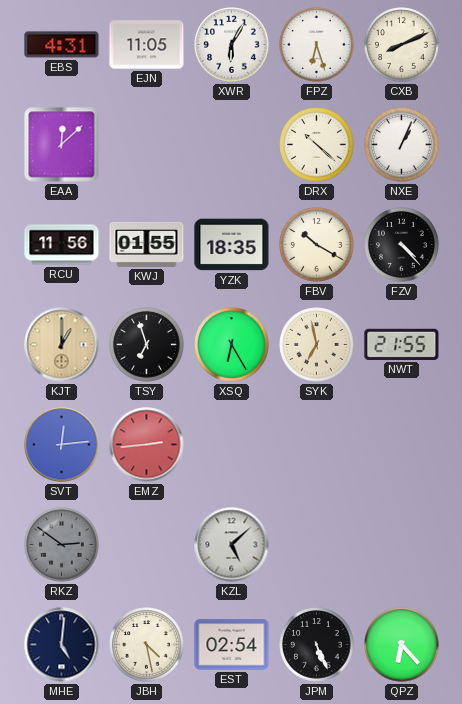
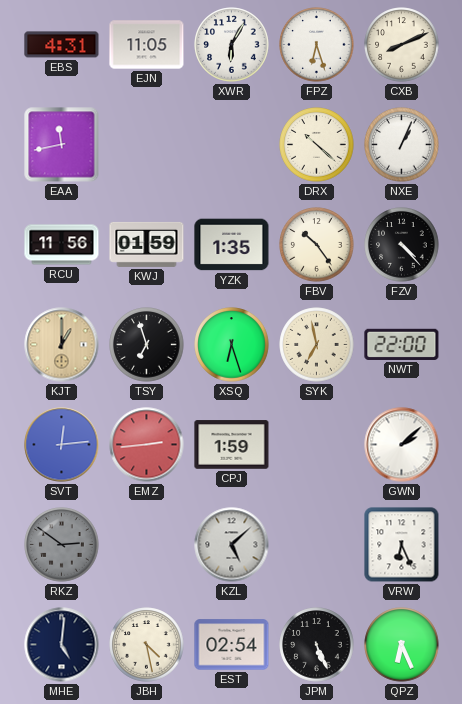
EAA: 12:08 -> 11:43
KWJ: 01:55 -> 01:59
YZK: 18:35 -> 1:35
FBV: 10:20 -> 10:24
XSQ: 6:25 -> 6:27
NWT: 21:55 -> 22:00
CPJ: none -> 1:59
GWN: none -> 2:08
VRW: none -> 6:26
QPZ: 6:23 -> 6:26
